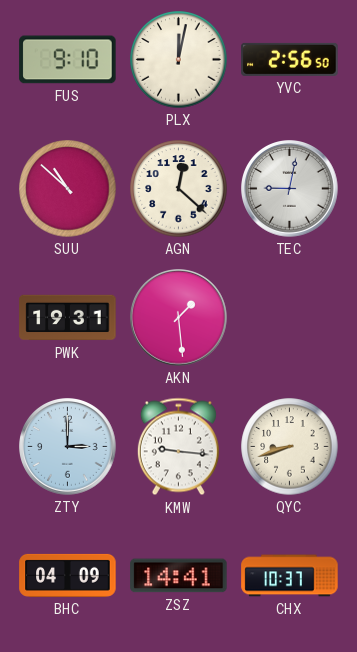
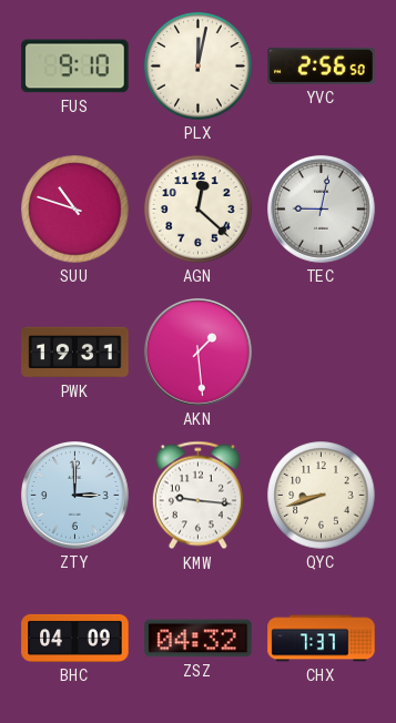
SUU: 10:52 -> 10:48
ZSZ: 14:41 -> 04:32
CHX: 10:37 -> 7:37
